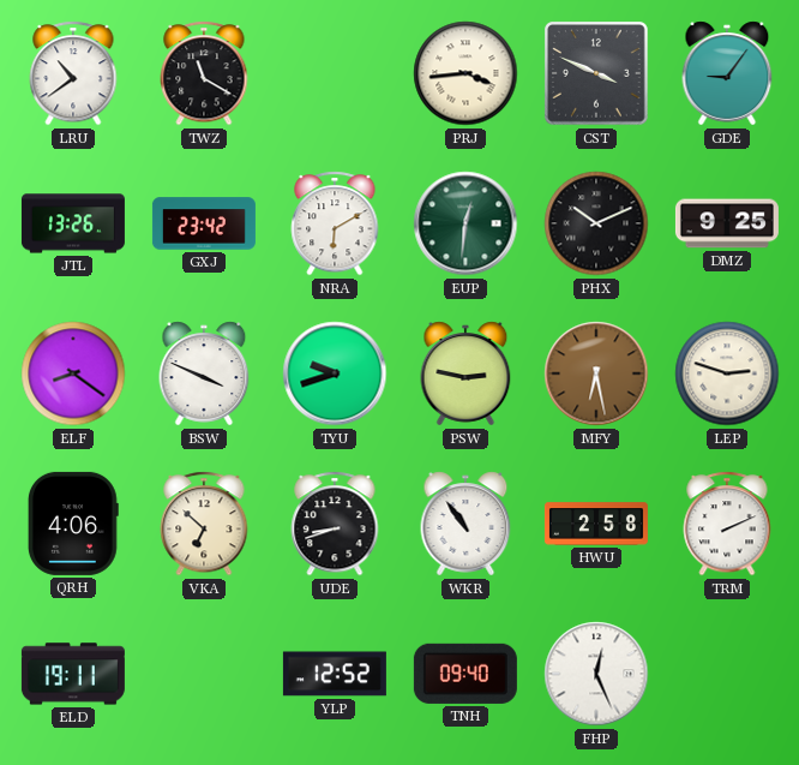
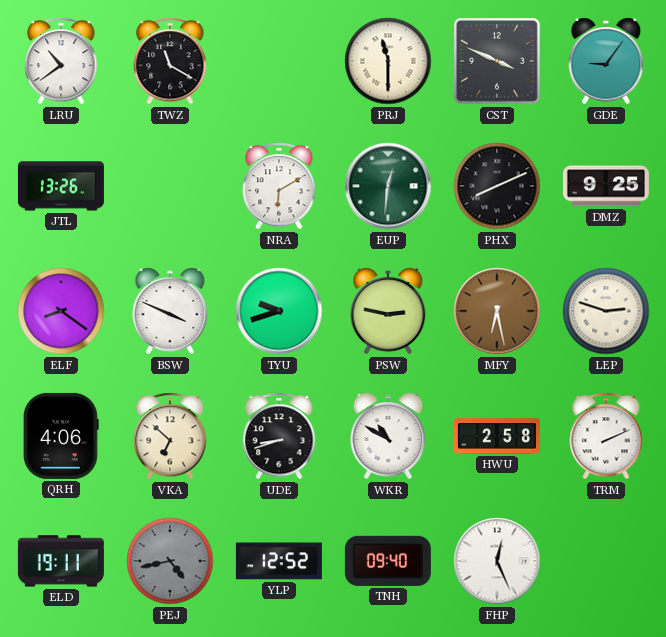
PRJ: 3:44 -> 11:30
GXJ: 23:42 -> none
PHX: 10:11 -> 8:11
WKR: 10:54 -> 10:50
PEJ: none -> 4:43
